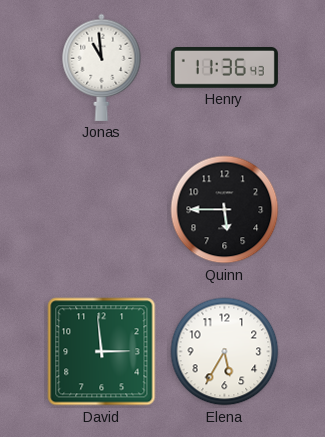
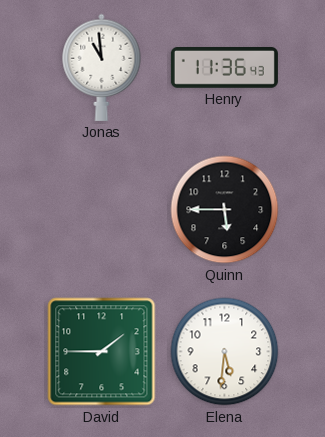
David: 2:59 -> 1:45
Elena: 5:35 -> 5:31
